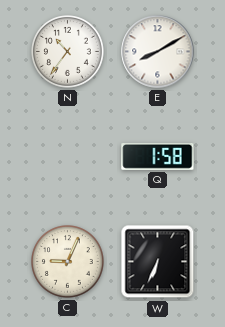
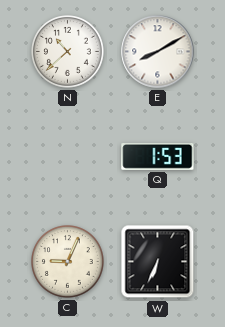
N: 10:36 -> 10:38
Q: 1:58 -> 1:53
